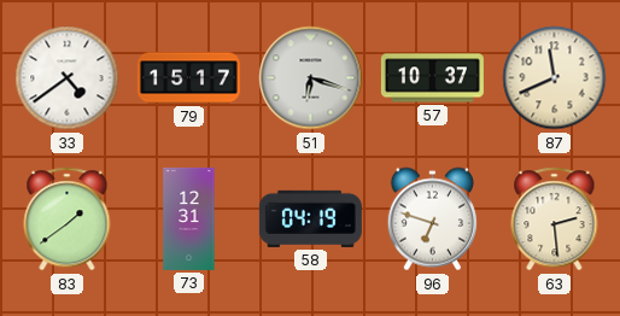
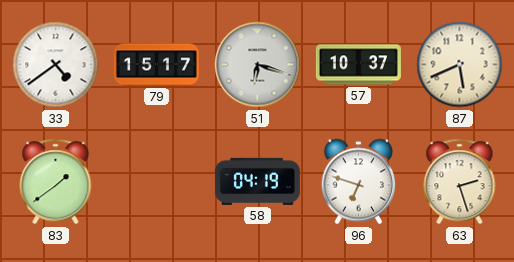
87: 11:41 -> 5:41
73: 12:31 -> none
63: 2:29 -> 2:27
